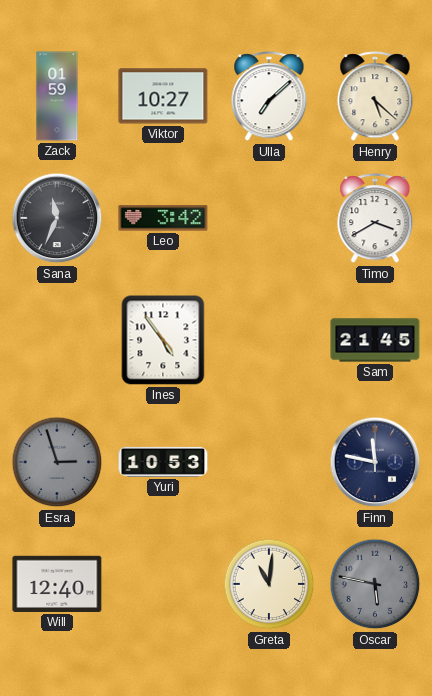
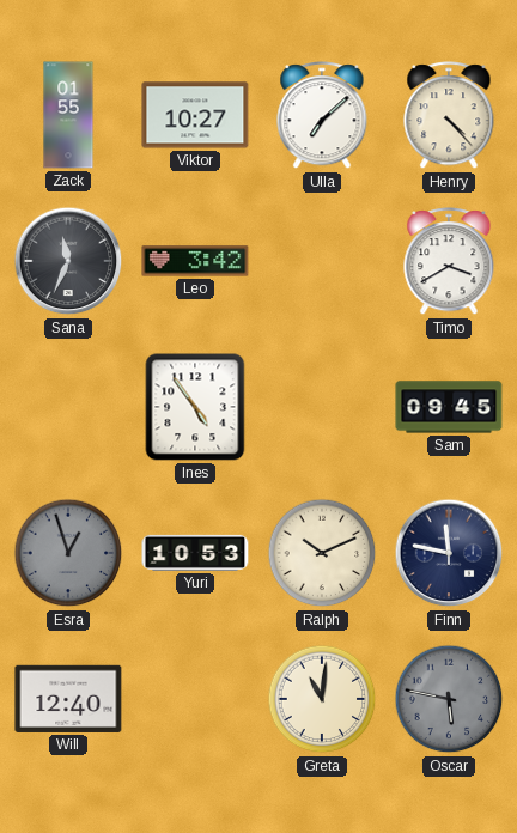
Zack: 01:59 -> 01:55
Henry: 5:22 -> 4:23
Sam: 21:45 -> 09:45
Esra: 2:57 -> 12:57
Ralph: none -> 10:11
